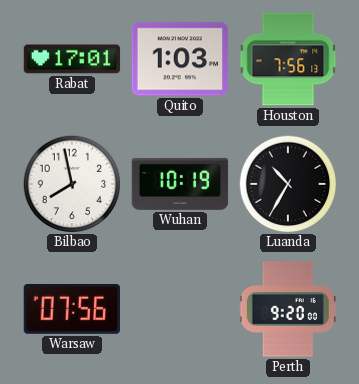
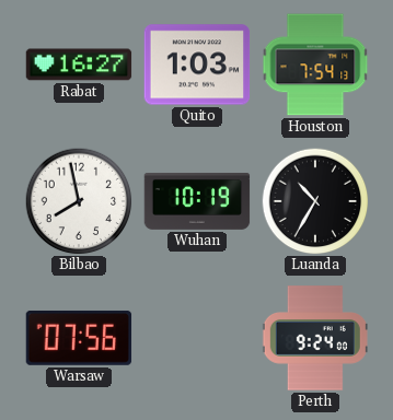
Rabat: 17:01 -> 16:27
Houston: 7:56 -> 7:54
Perth: 9:20 -> 9:24
